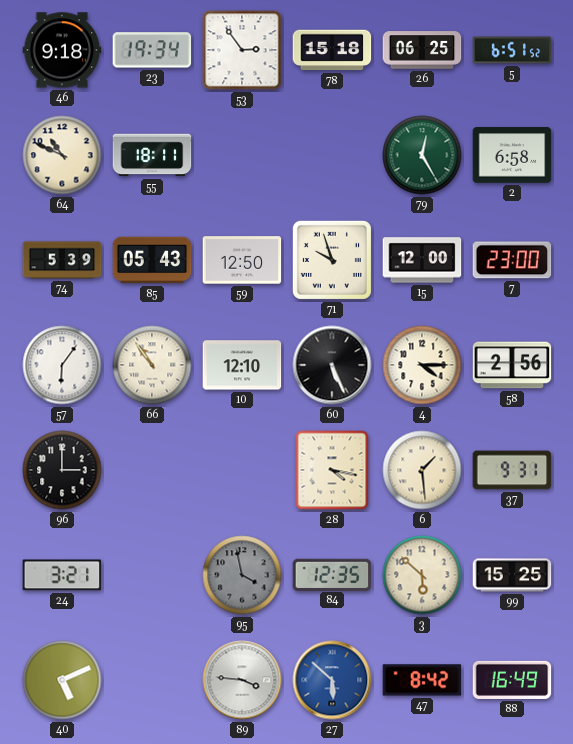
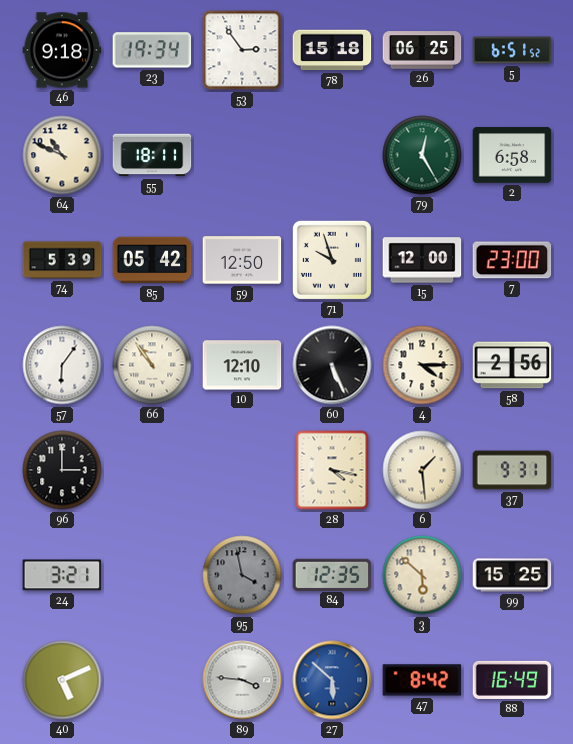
85: 05:43 -> 05:42
